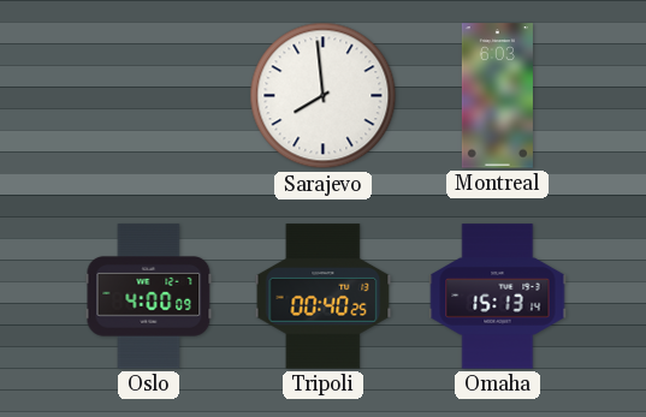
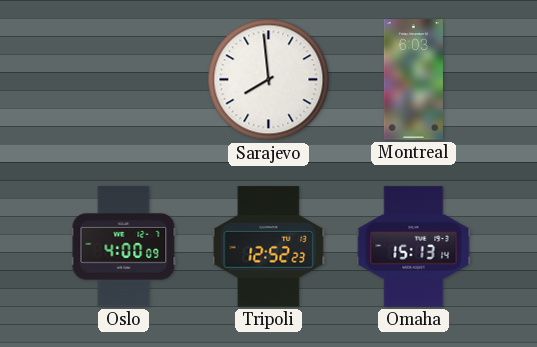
Tripoli: 00:40 -> 12:52
